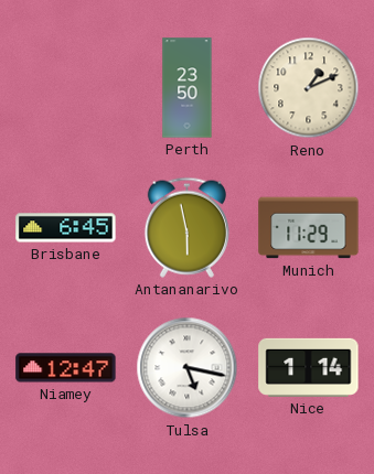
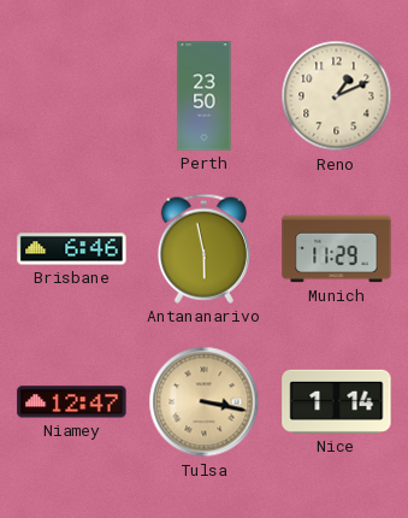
Brisbane: 6:45 -> 6:46
Tulsa: 5:17 -> 3:17
Tulsa dial: white -> champagne
